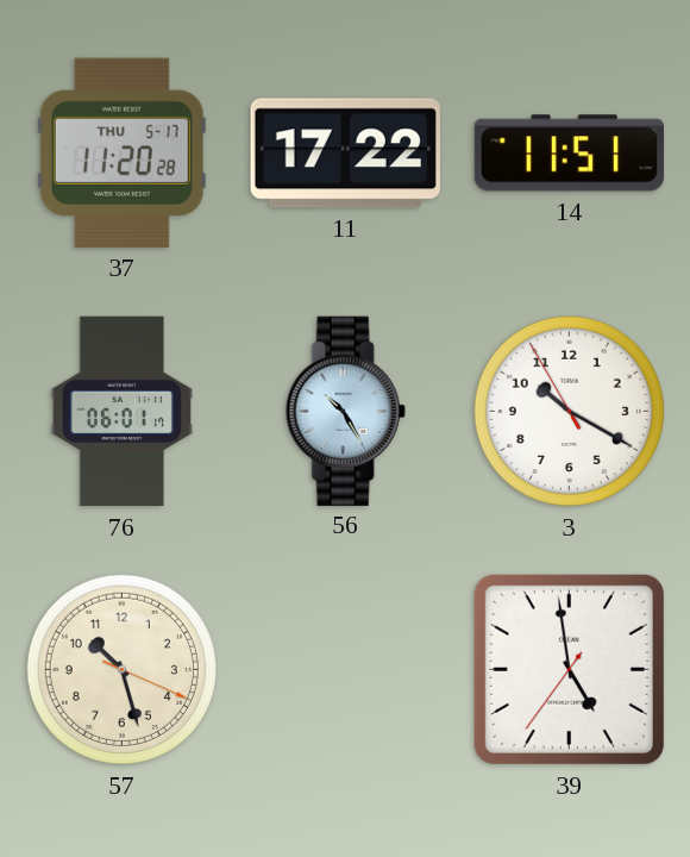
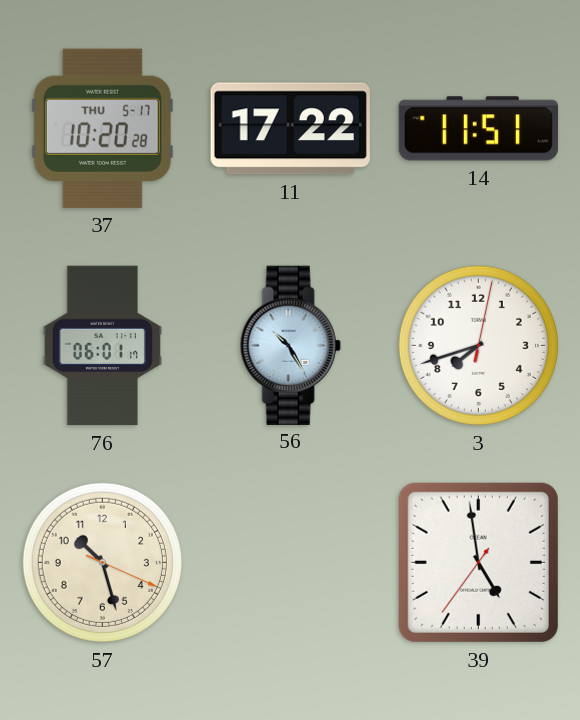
37: 11:20 -> 10:20
3: 10:19 -> 7:42
